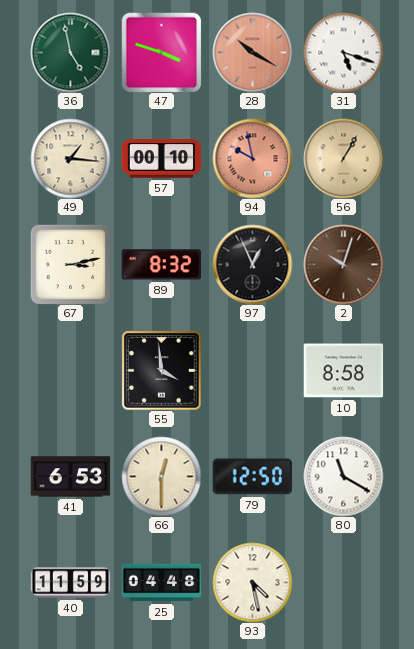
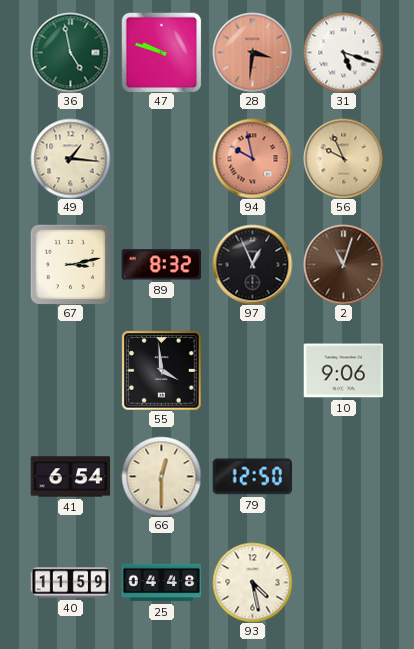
47: 3:48 -> 9:48
28: 10:20 -> 3:31
57: 00:10 -> none
56: 1:05 -> 9:56
2: 10:03 -> 11:03
10: 8:58 -> 9:06
41: 6:53 -> 6:54
80: 11:20 -> none
